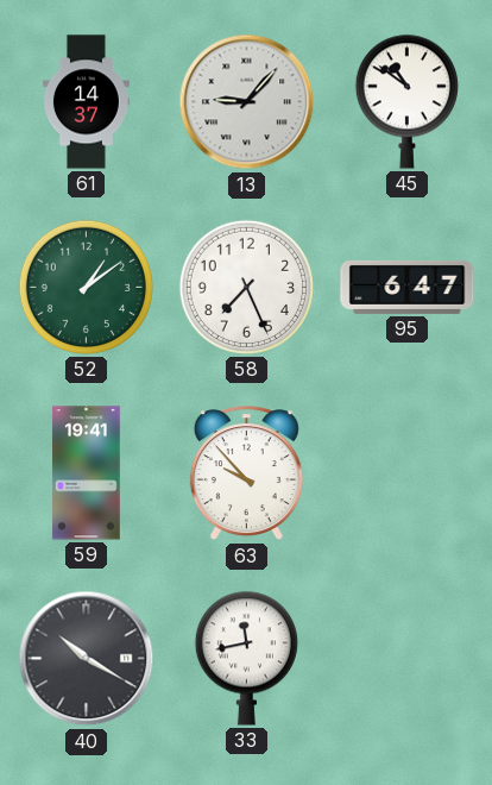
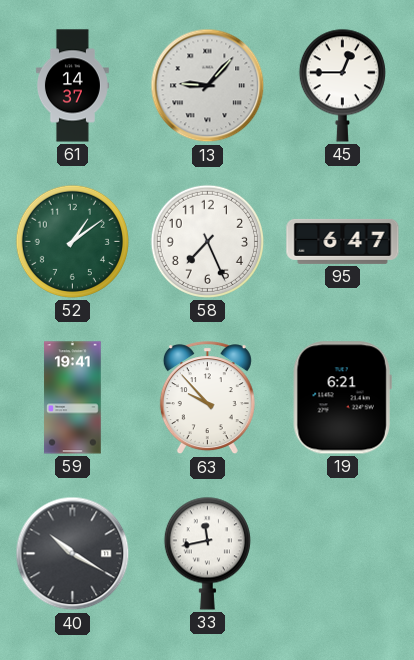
45: 10:51 -> 12:45
19: none -> 6:21
